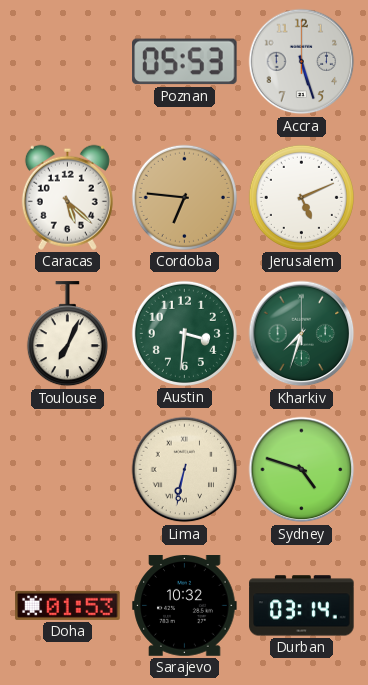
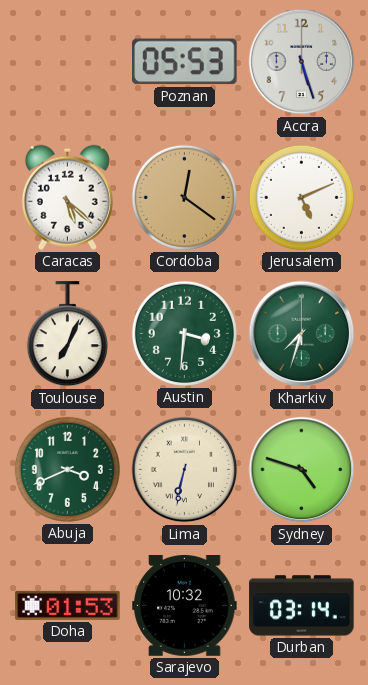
Cordoba: 6:46 -> 12:21
Abuja: none -> 3:41
